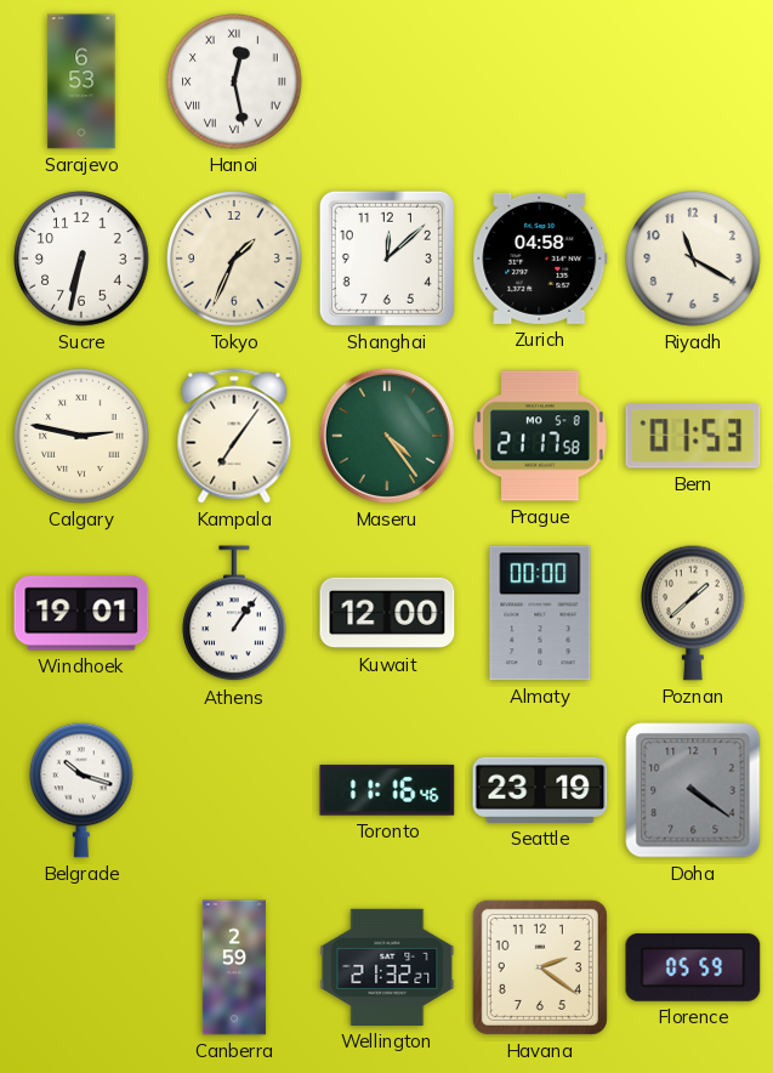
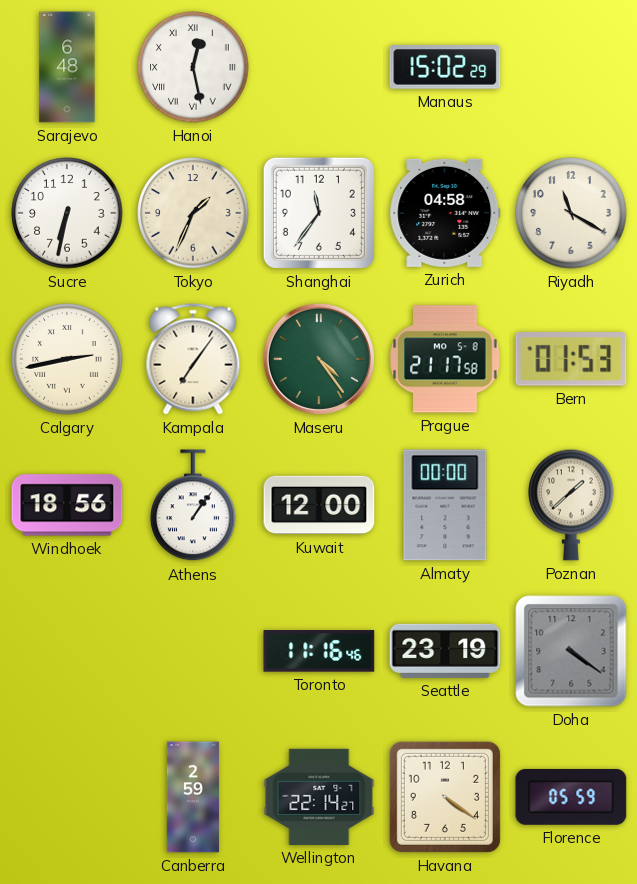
Sarajevo: 6:53 -> 6:48
Manaus: none -> 15:02
Shanghai: 12:08 -> 11:36
Calgary: 2:47 -> 2:43
Windhoek: 19:01 -> 18:56
Belgrade: 10:18 -> none
Wellington: 21:32 -> 22:14
Havana: 2:21 -> 4:21
